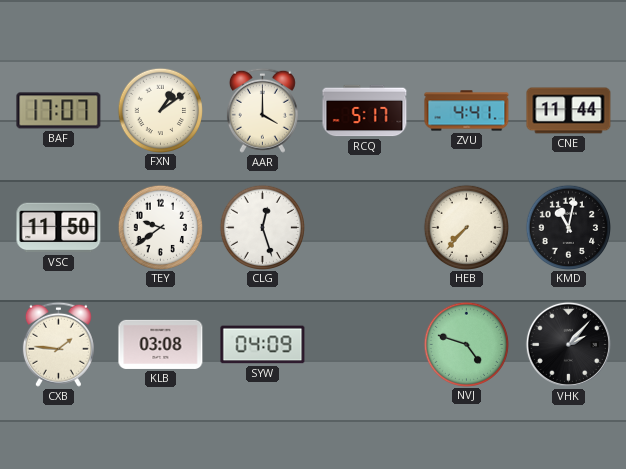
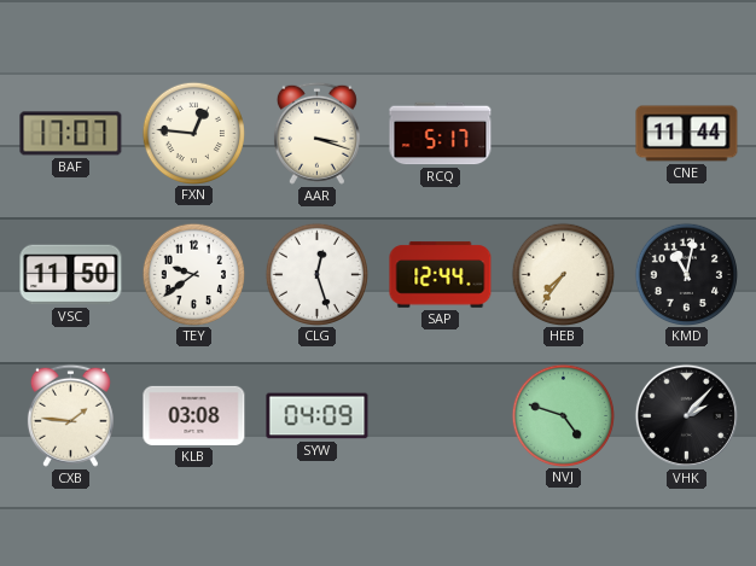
FXN: 1:09 -> 12:46
AAR: 4:00 -> 3:18
ZVU: 4:41 -> none
SAP: none -> 12:44
HEB: 7:37 -> 7:36
